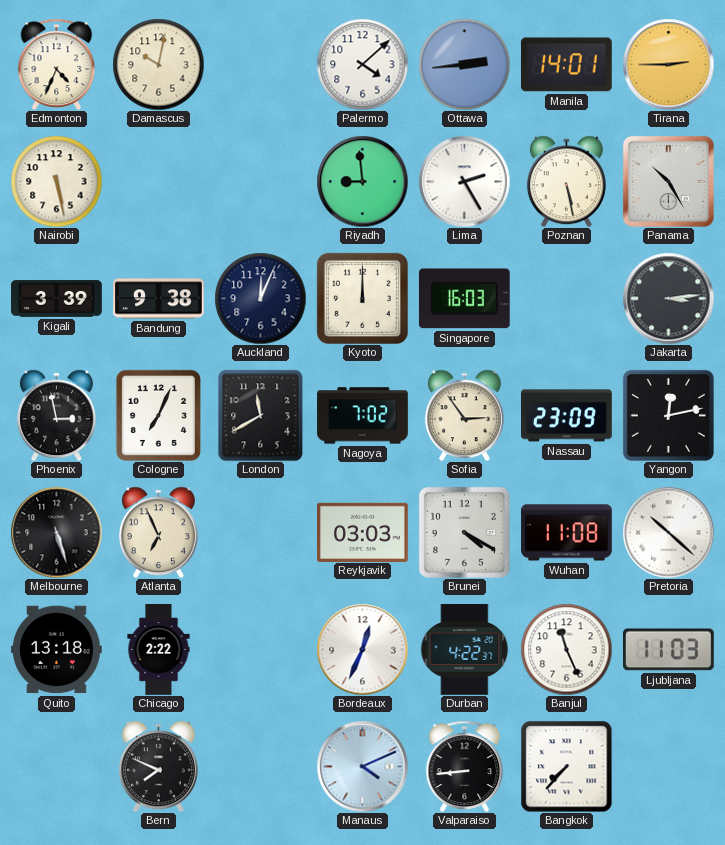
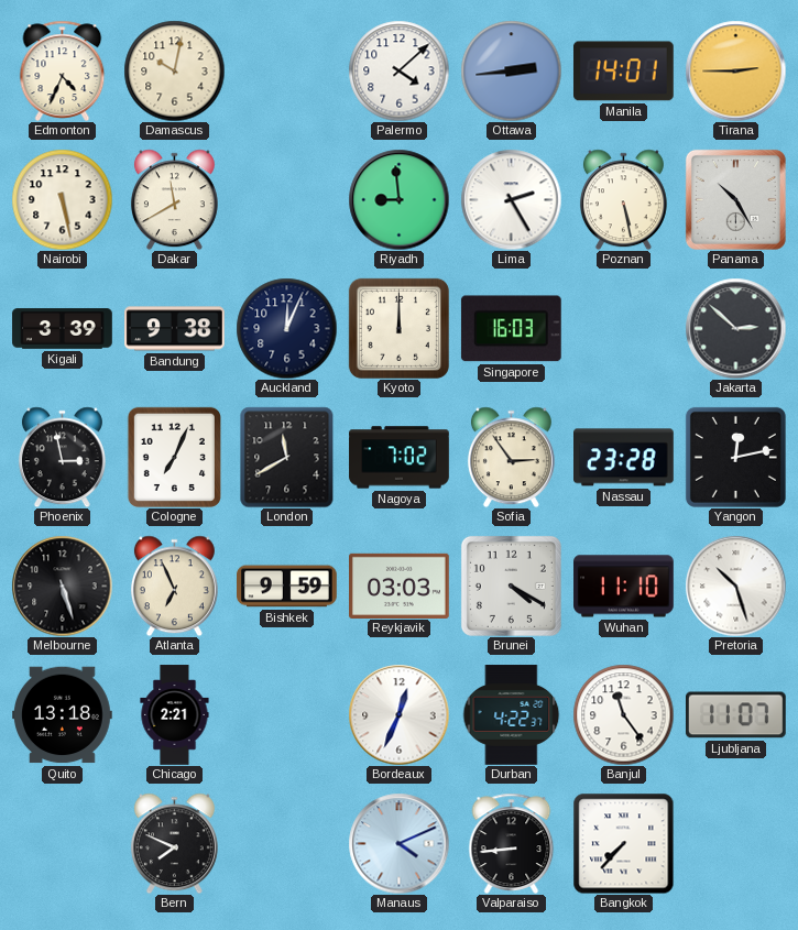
Dakar: none -> 11:40
Jakarta: 3:14 -> 2:52
Nassau: 23:09 -> 23:28
Bishkek: none -> 9:59
Wuhan: 11:08 -> 11:10
Pretoria: 10:22 -> 10:27
Chicago: 2:22 -> 2:21
Banjul: 11:26 -> 11:24
Ljubljana: 11:03 -> 11:07
